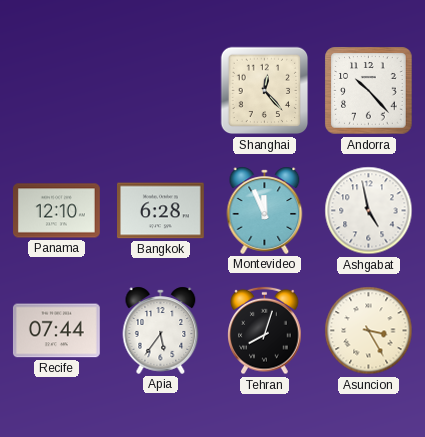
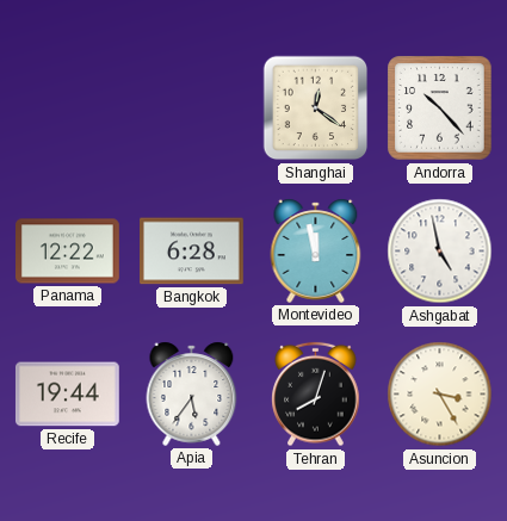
Shanghai: 12:23 -> 12:21
Panama: 12:10 -> 12:22
Montevideo: 11:56 -> 11:58
Recife: 07:44 -> 19:44
